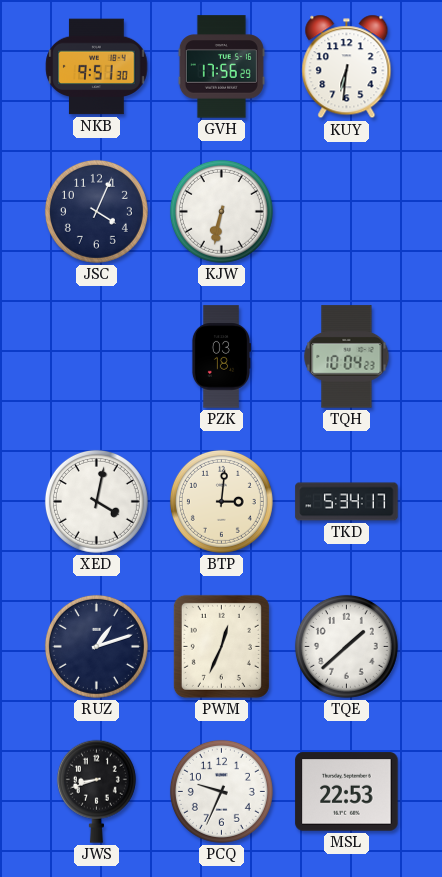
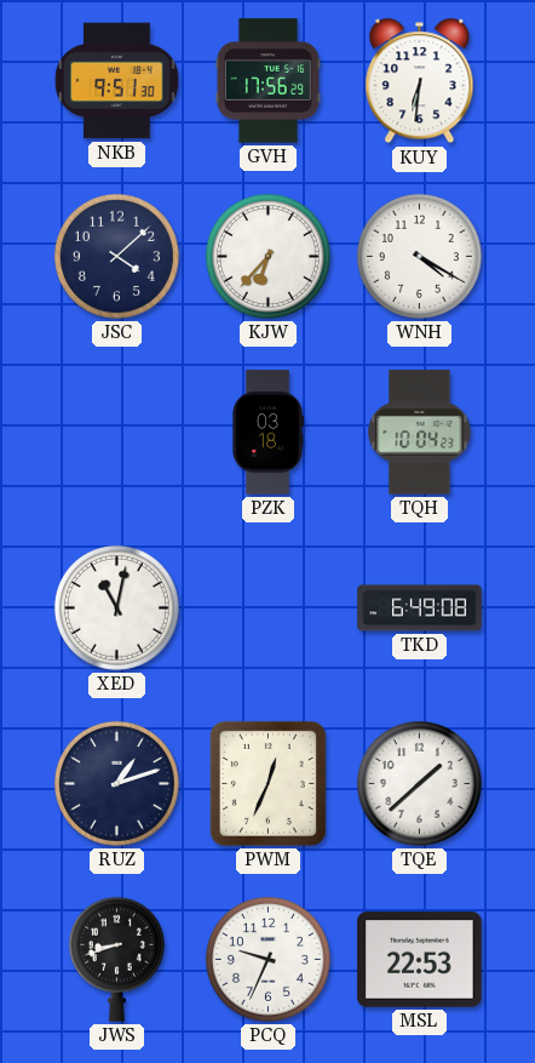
JSC: 4:04 -> 4:08
KJW: 6:32 -> 6:37
WNH: none -> 4:20
XED: 4:02 -> 11:02
BTP: 3:01 -> none
TKD: 5:34 -> 6:49
